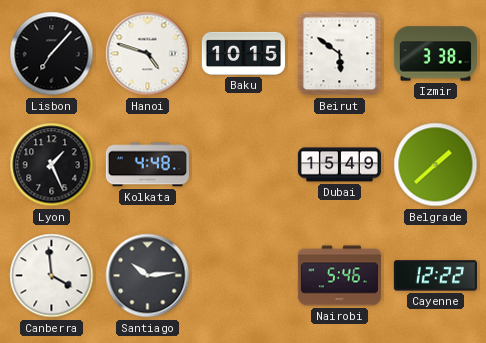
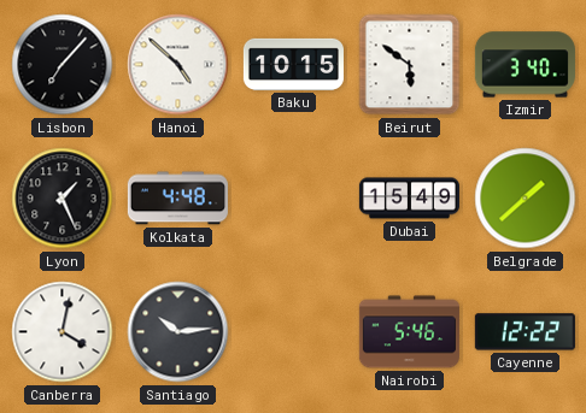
Hanoi: 4:48 -> 4:52
Izmir: 3:38 -> 3:40
Canberra: 3:59 -> 4:02
